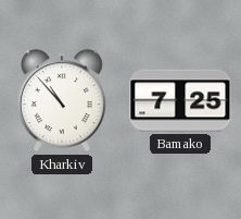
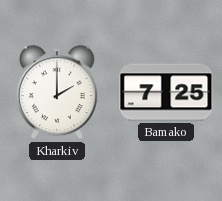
Kharkiv: 10:53 -> 2:00
